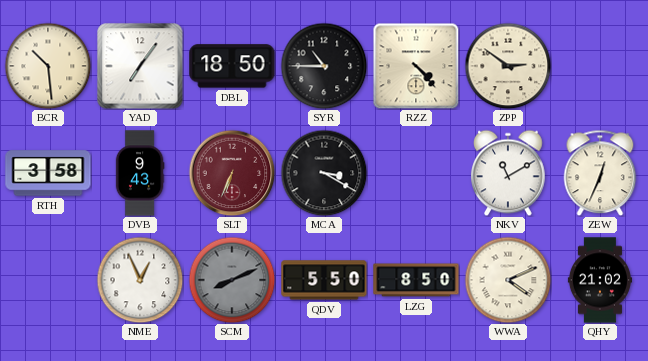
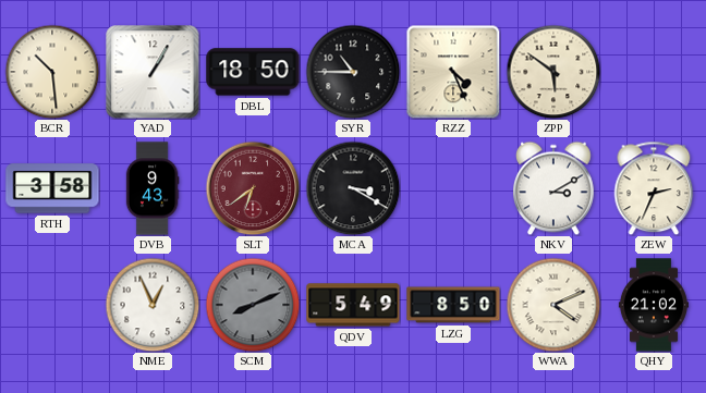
YAD: 7:06 -> 1:05
RZZ: 4:23 -> 4:26
ZPP: 2:51 -> 5:51
SLT: 6:34 -> 6:39
NKV: 11:10 -> 3:10
ZEW: 12:34 -> 2:34
QDV: 5:50 -> 5:49
